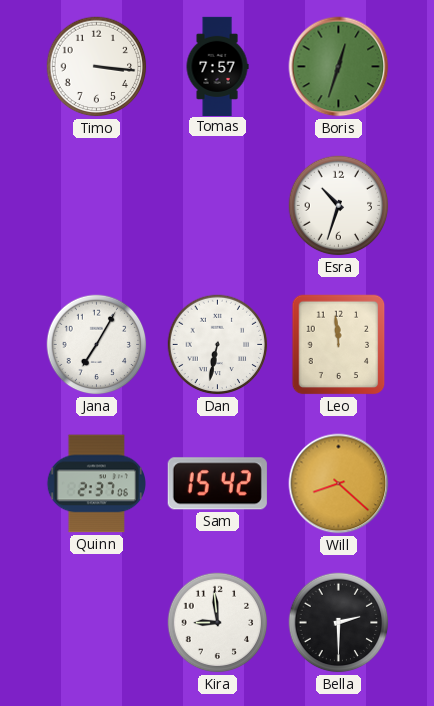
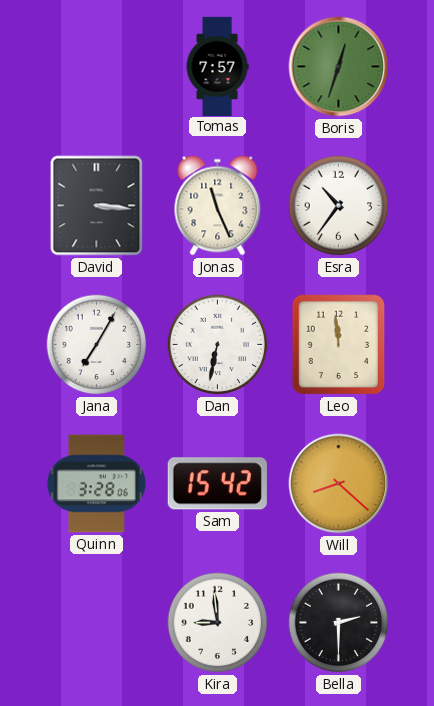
Timo: 3:16 -> none
David: none -> 3:16
Jonas: none -> 11:26
Esra: 10:33 -> 10:36
Quinn: 2:37 -> 3:28
